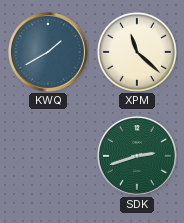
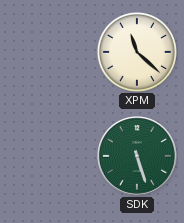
KWQ: 1:40 -> none
SDK: 2:42 -> 5:27
